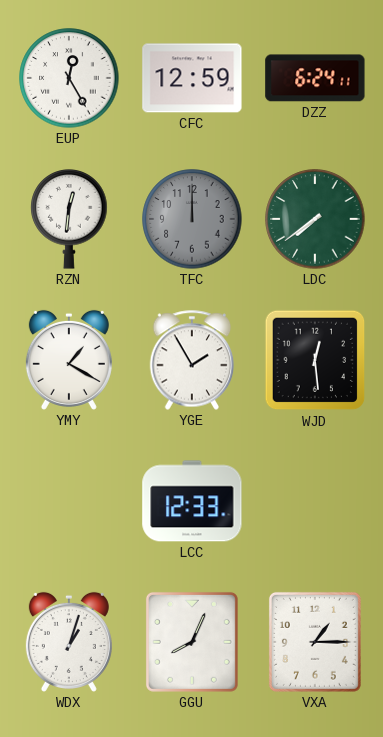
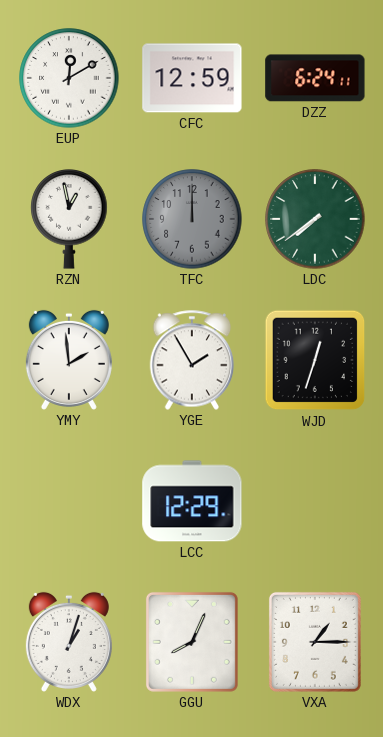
EUP: 12:25 -> 12:10
RZN: 12:31 -> 12:58
YMY: 1:20 -> 1:59
WJD: 12:29 -> 12:33
LCC: 12:33 -> 12:29
